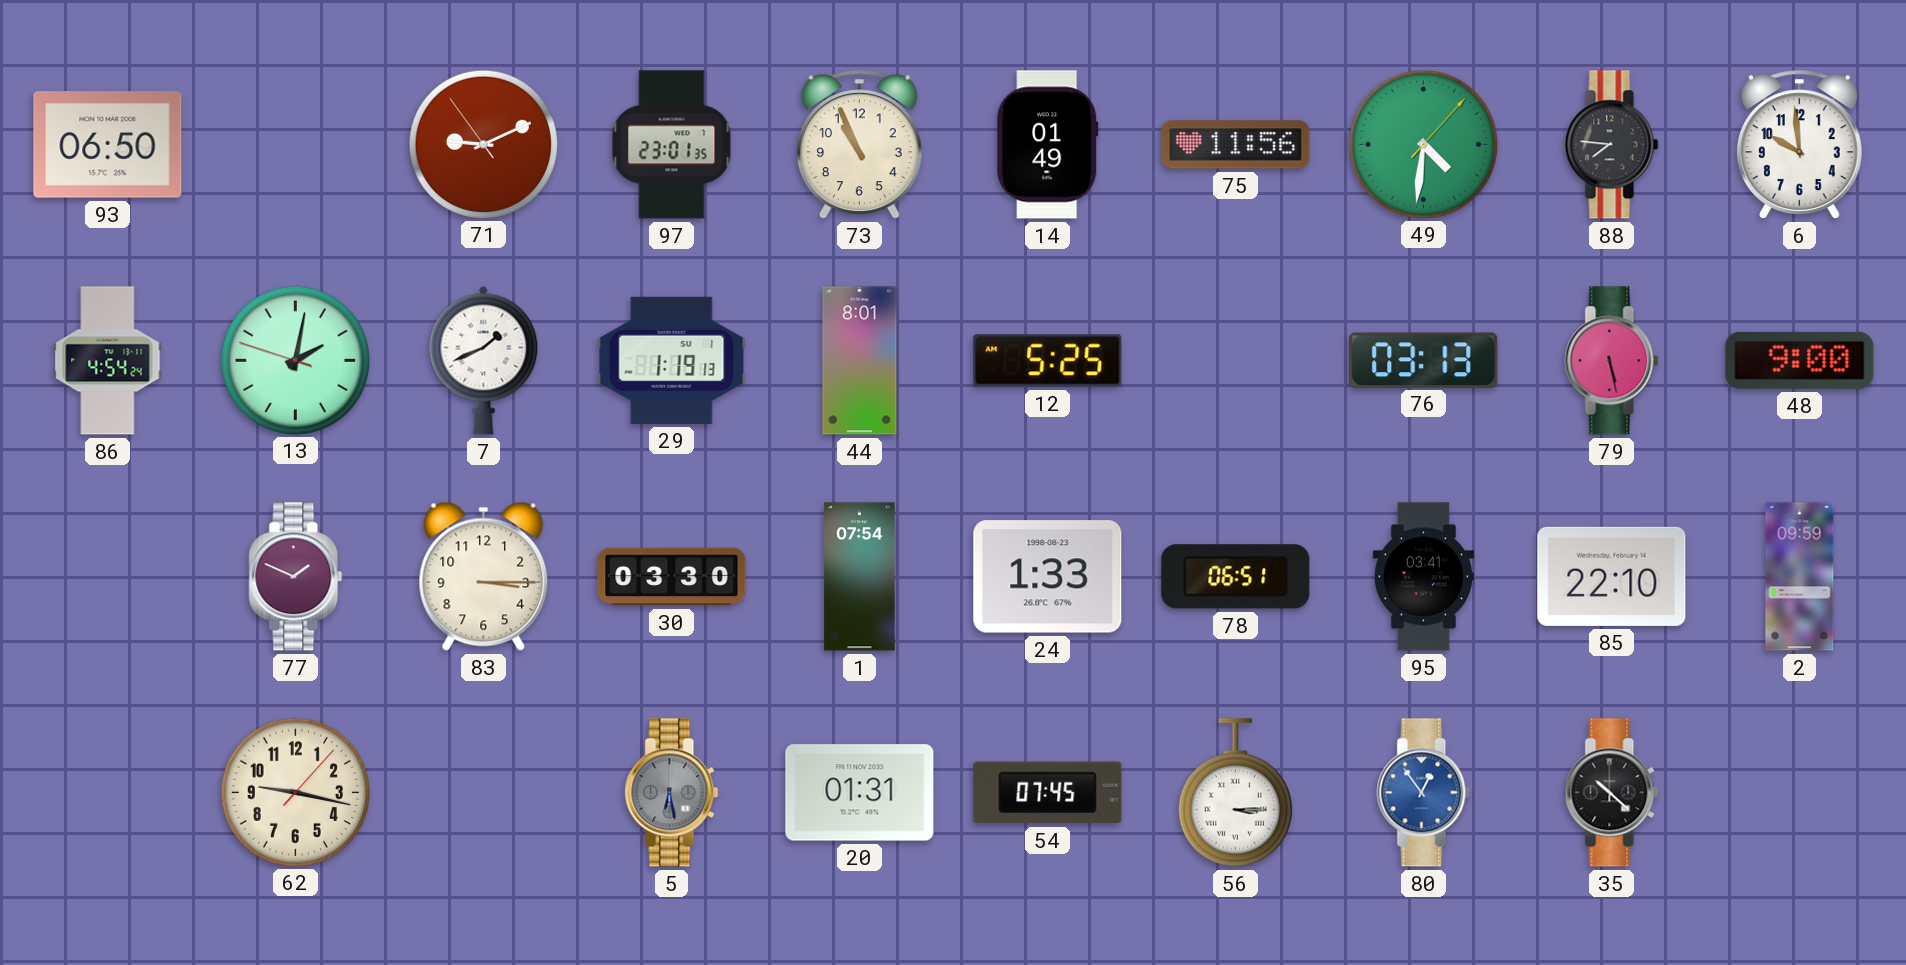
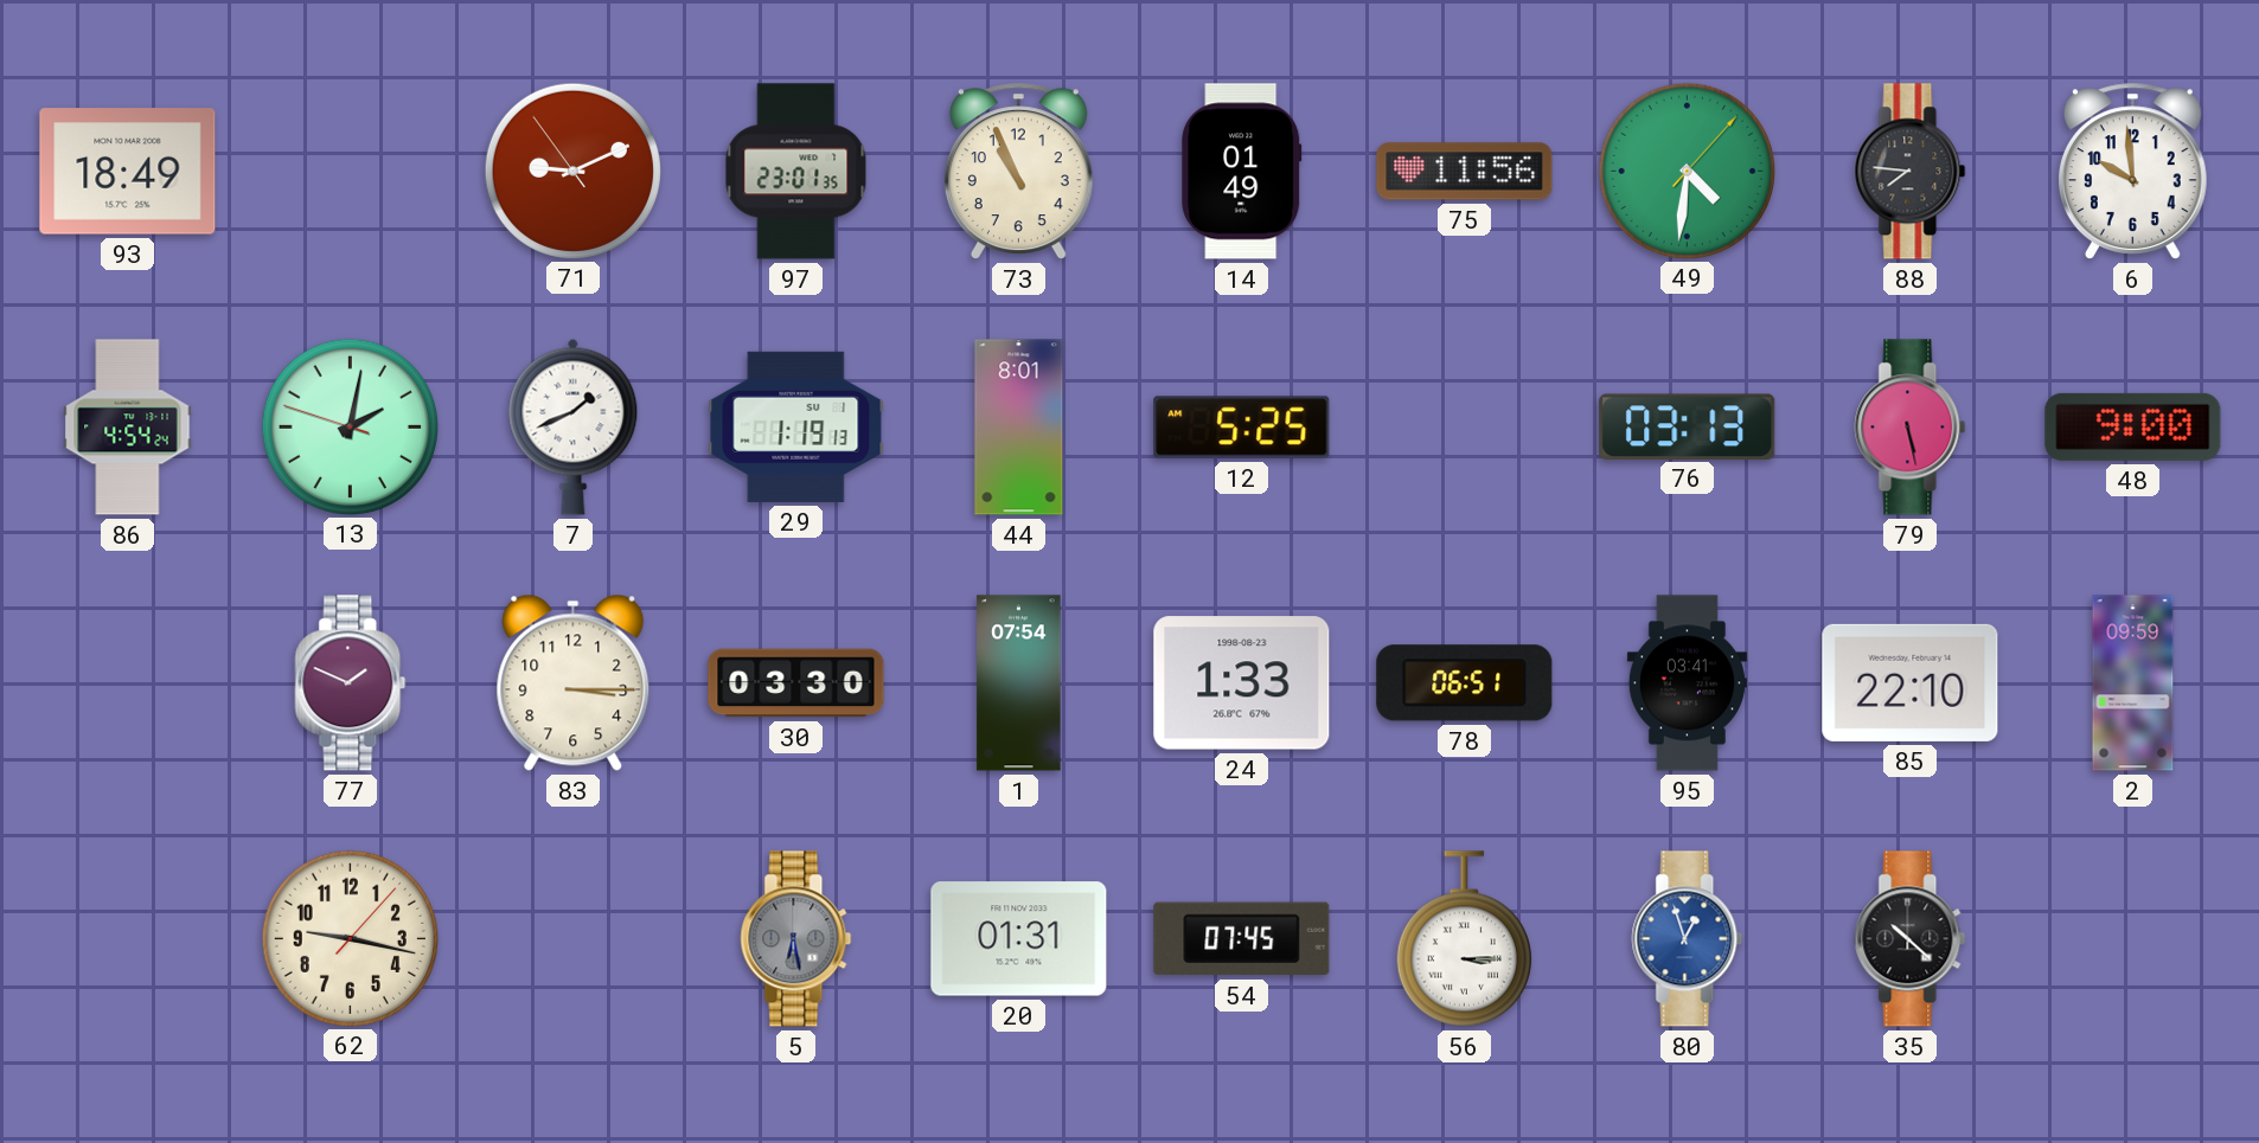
93: 06:50 -> 18:49
80: 12:54 -> 12:57
